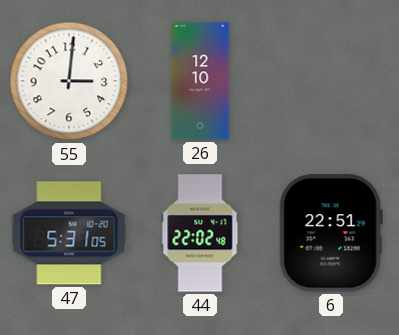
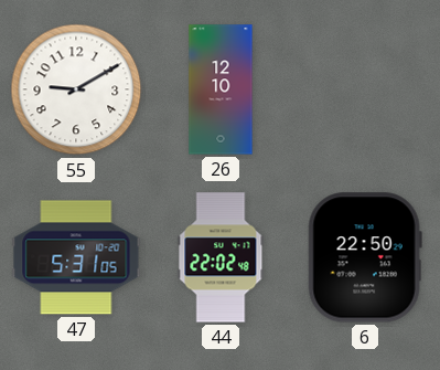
55: 3:01 -> 9:10
6: 22:51 -> 22:50
